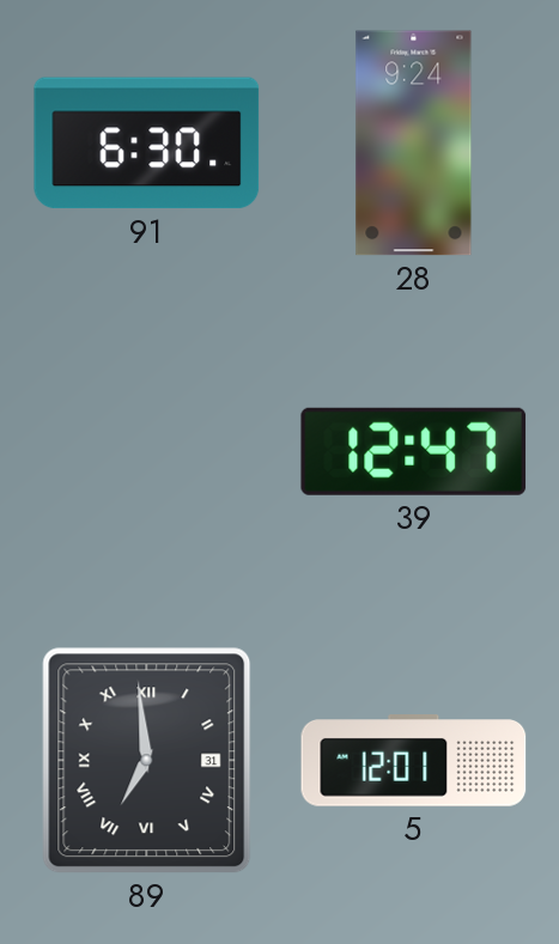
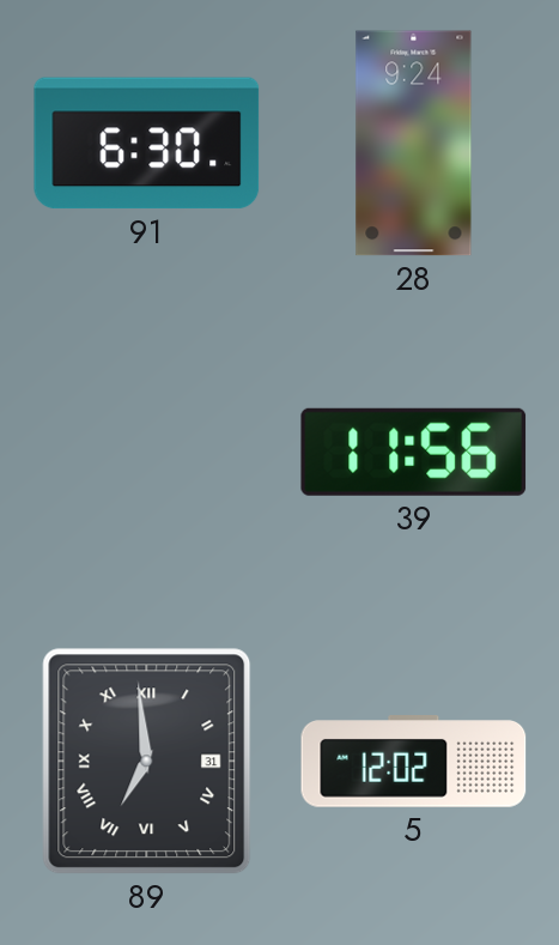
39: 12:47 -> 11:56
5: 12:01 -> 12:02
